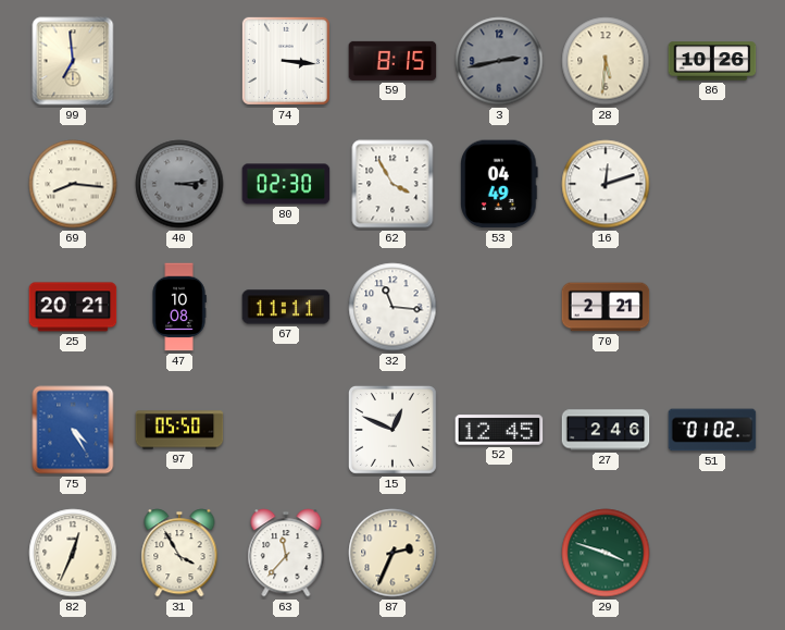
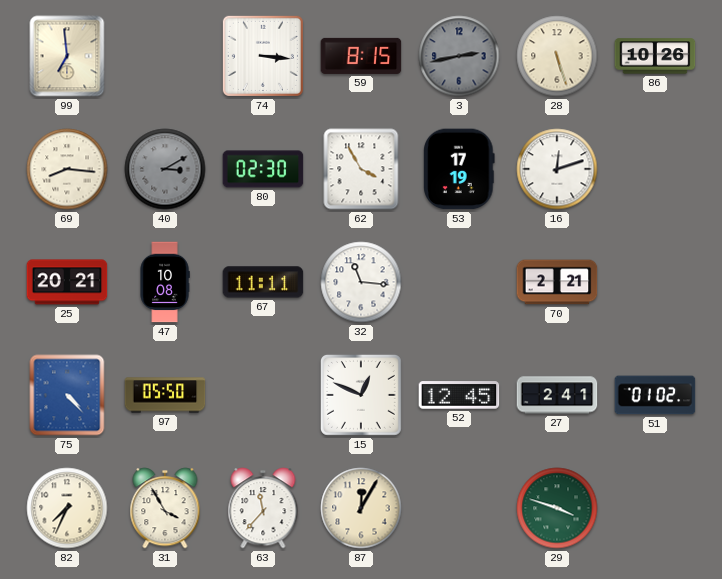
28: 5:31 -> 5:27
40: 3:14 -> 3:10
53: 04:49 -> 17:19
75: 4:25 -> 4:23
27: 2:46 -> 2:41
82: 12:34 -> 7:34
87: 2:34 -> 12:05
